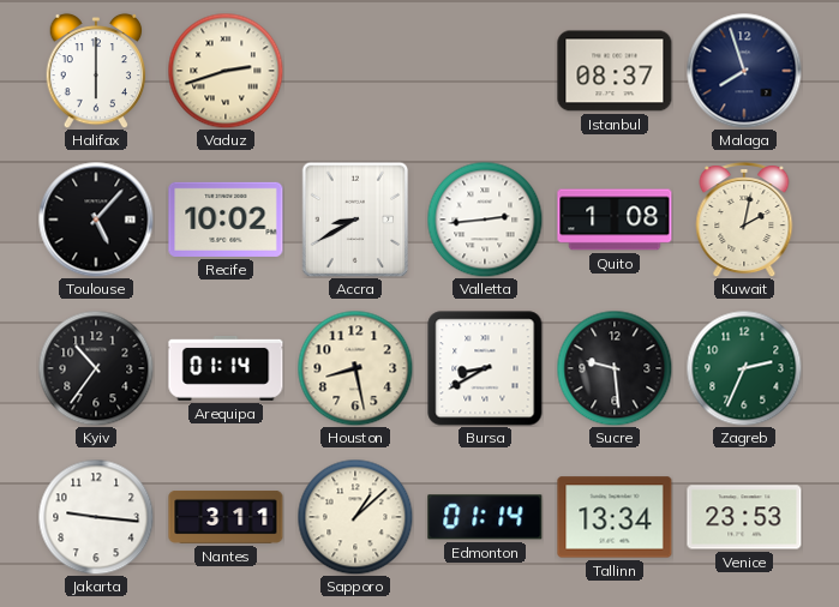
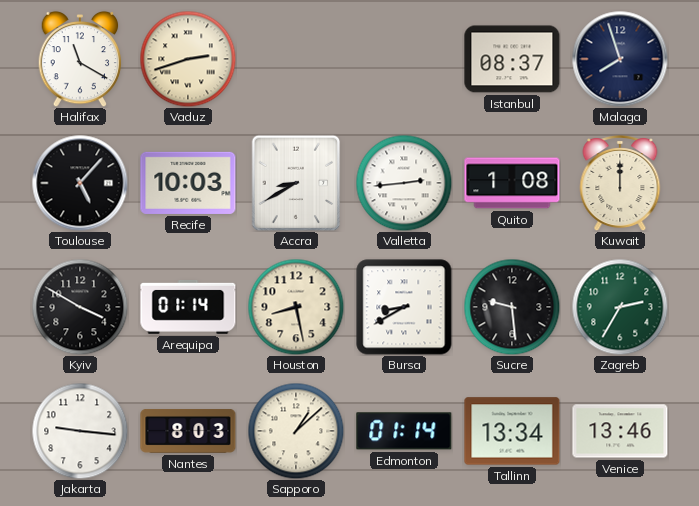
Halifax: 6:00 -> 11:20
Recife: 10:02 -> 10:03
Kuwait: 2:02 -> 12:00
Kyiv: 10:36 -> 3:50
Zagreb: 2:34 -> 2:35
Nantes: 3:11 -> 8:03
Venice: 23:53 -> 13:46
